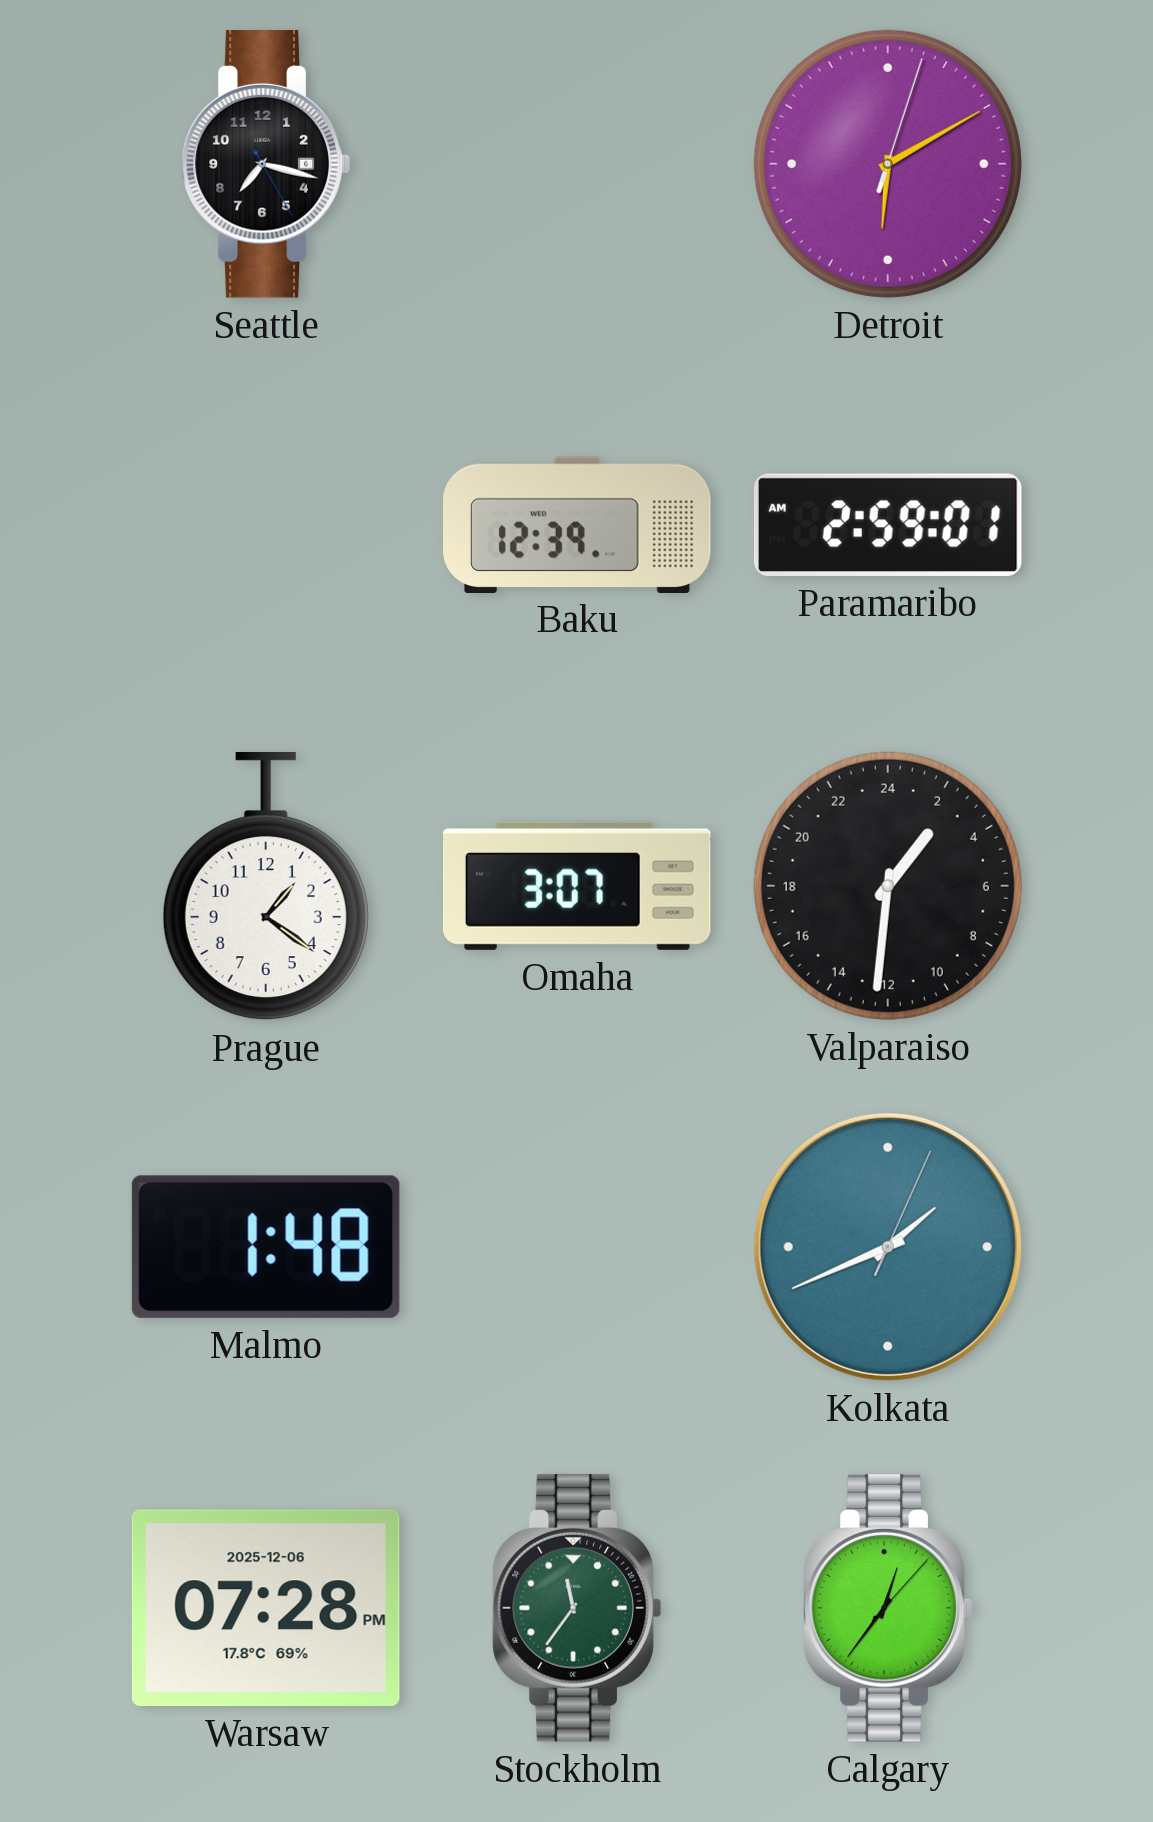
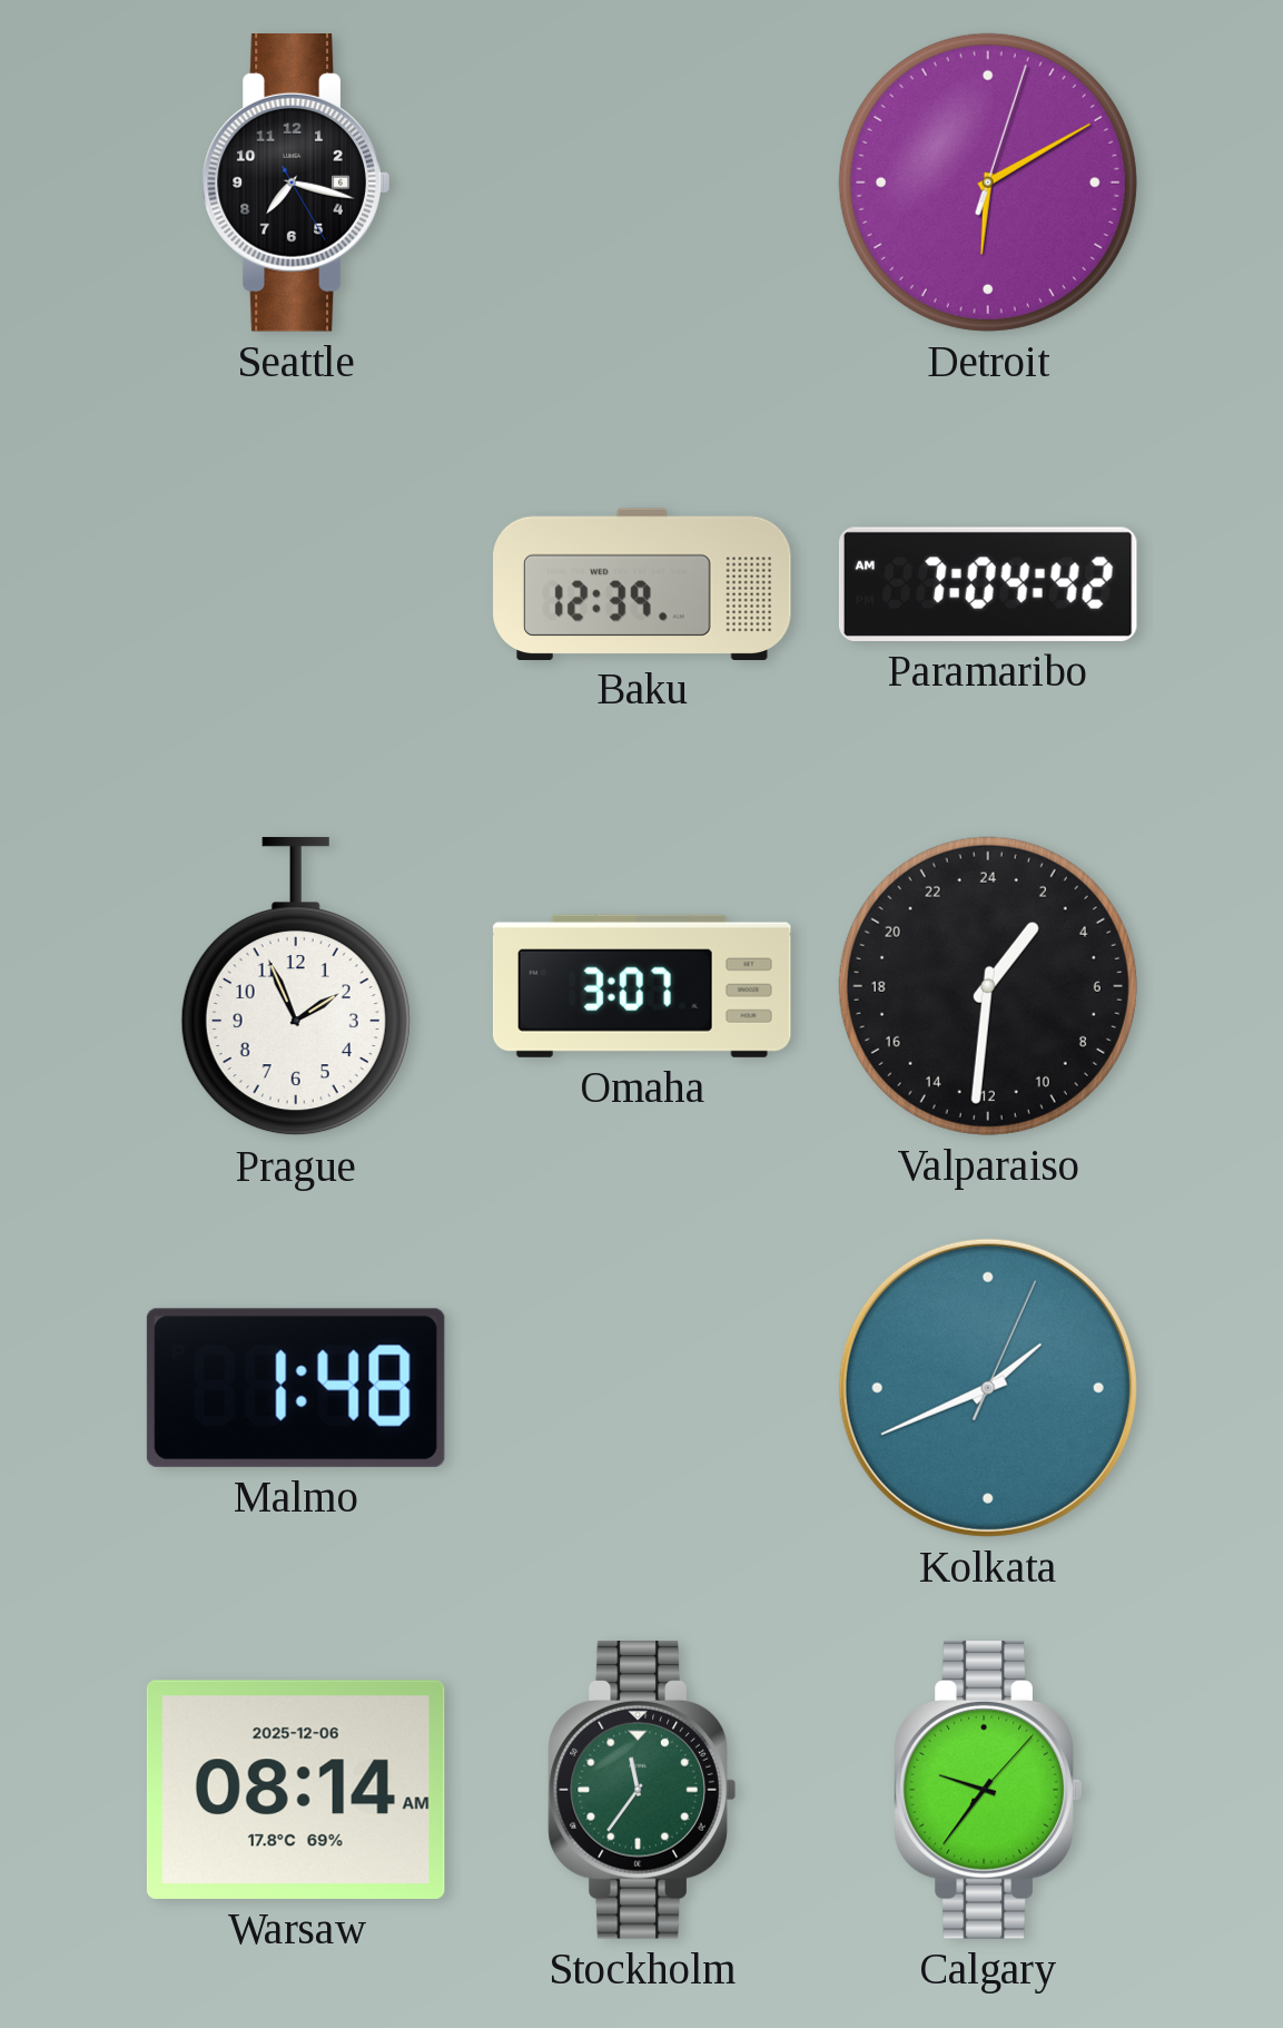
Paramaribo: 2:59 -> 7:04
Prague: 1:21 -> 1:56
Warsaw: 07:28 -> 08:14
Calgary: 12:36 -> 9:36
